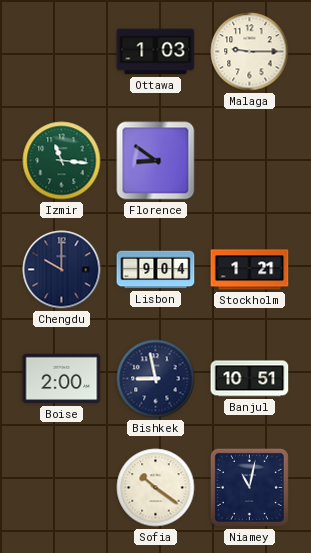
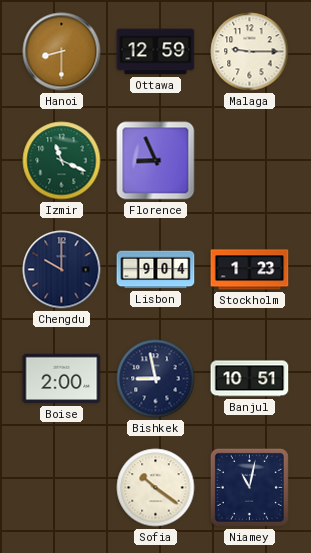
Hanoi: none -> 8:30
Ottawa: 1:03 -> 12:59
Izmir: 11:16 -> 11:19
Florence: 8:51 -> 8:56
Stockholm: 1:21 -> 1:23
